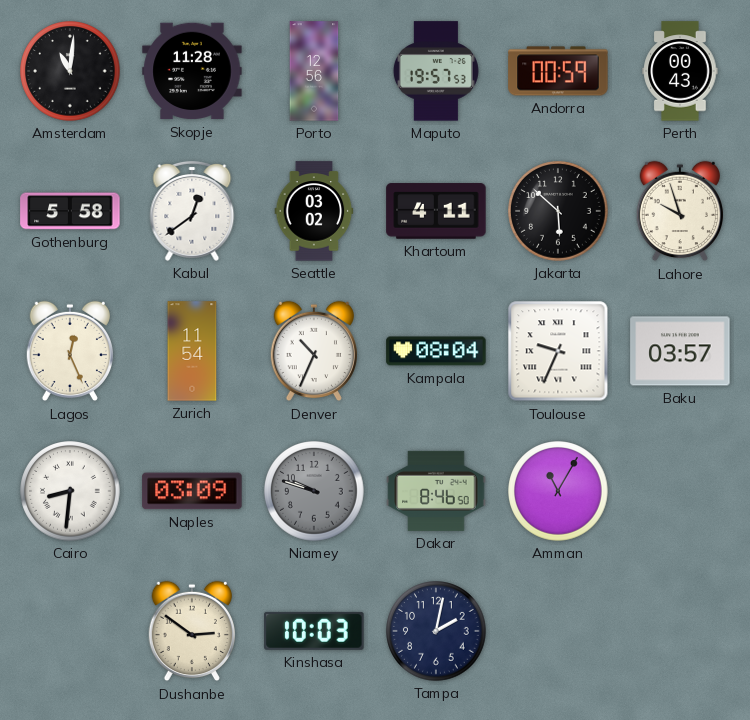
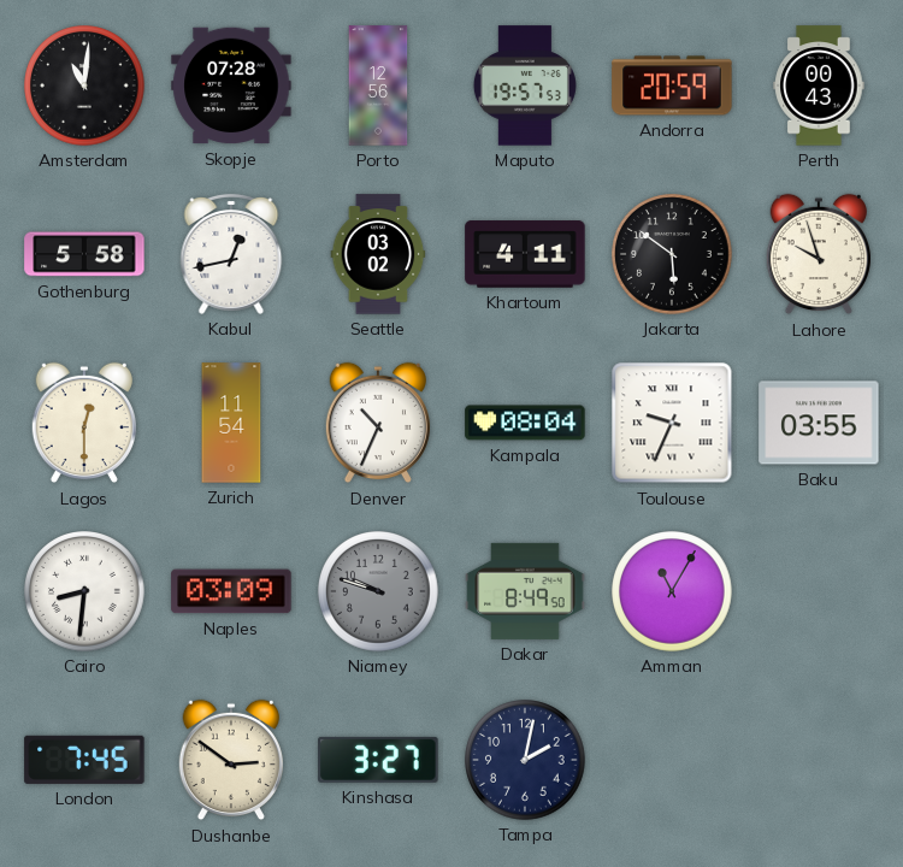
Skopje: 11:28 -> 07:28
Andorra: 00:59 -> 20:59
Kabul: 12:39 -> 12:43
Jakarta: 5:52 -> 5:51
Lagos: 12:26 -> 12:30
Baku: 03:57 -> 03:55
Dakar: 8:46 -> 8:49
London: none -> 7:45
Kinshasa: 10:03 -> 3:27
